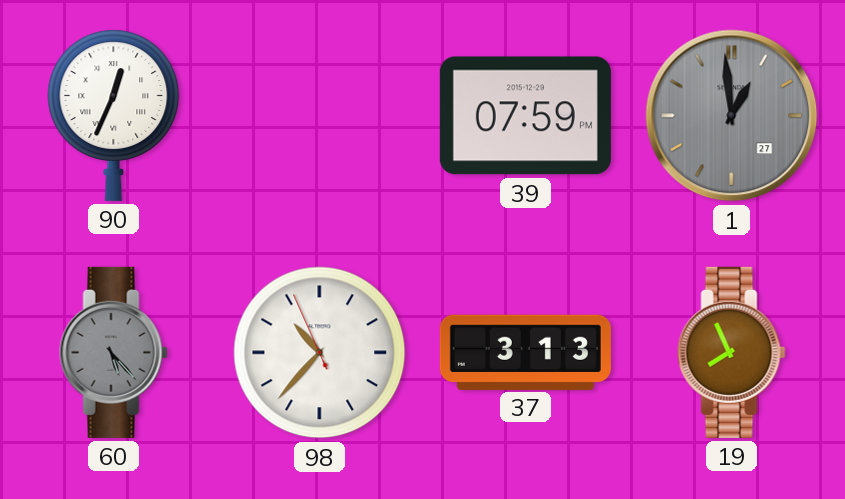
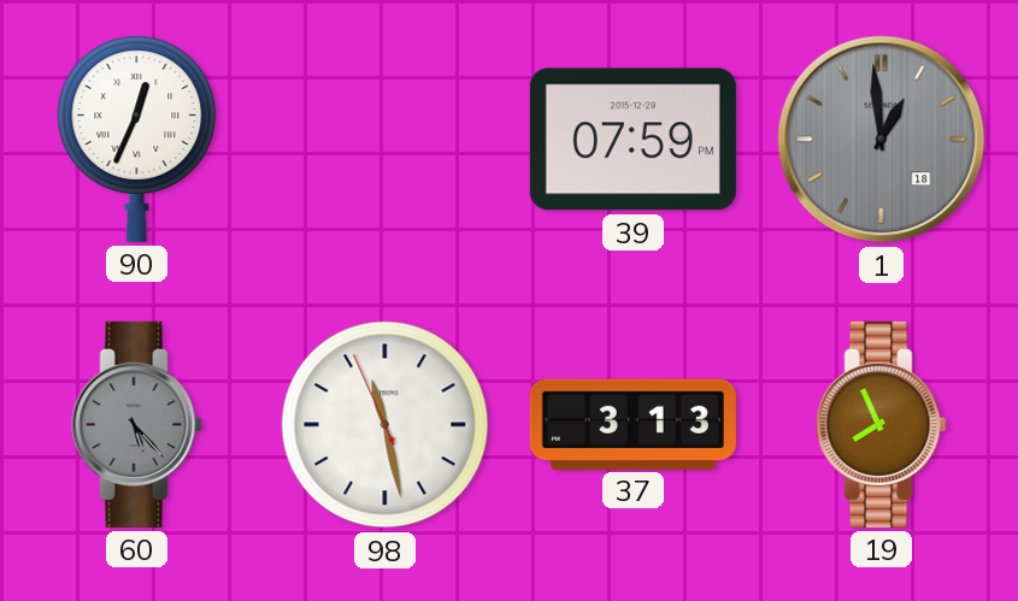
1 date: 27 -> 18
98: 10:36 -> 11:27
